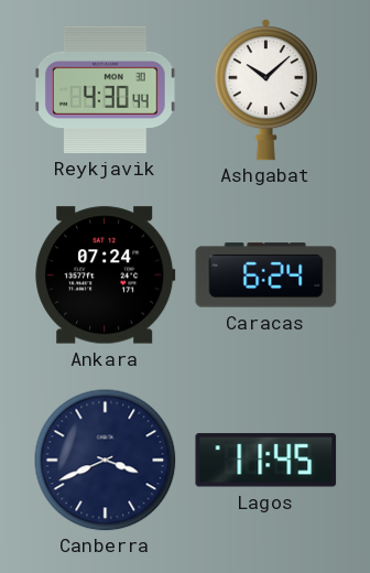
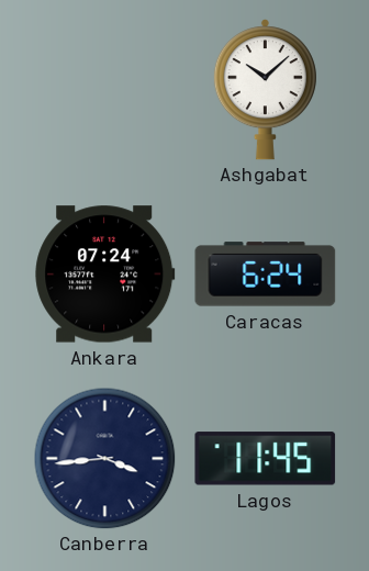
Reykjavik: 4:30 -> none
Canberra: 3:41 -> 3:44
